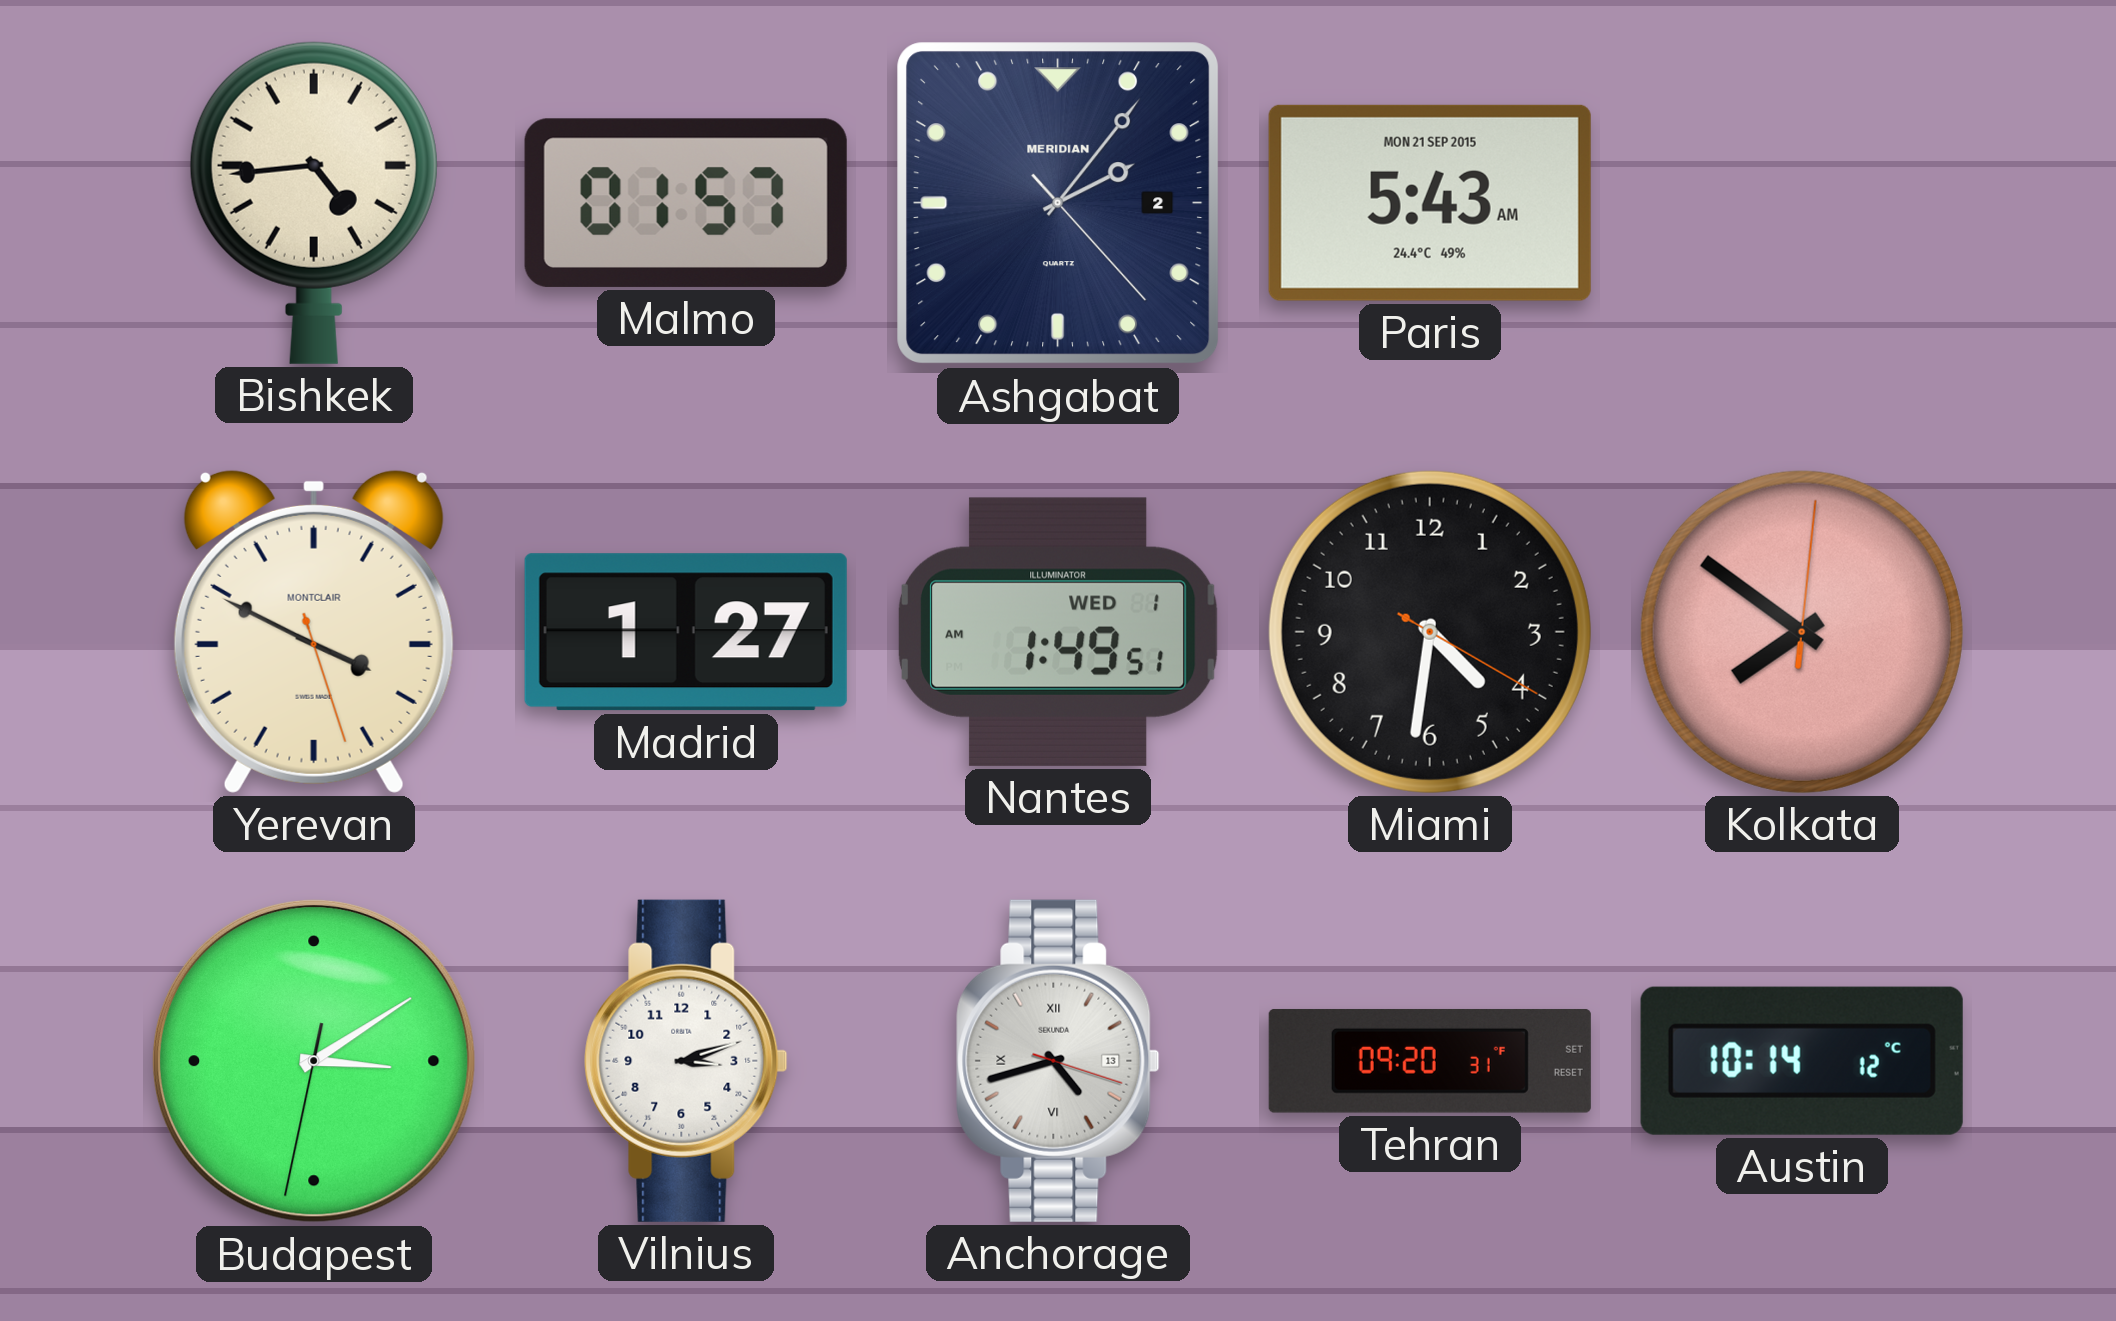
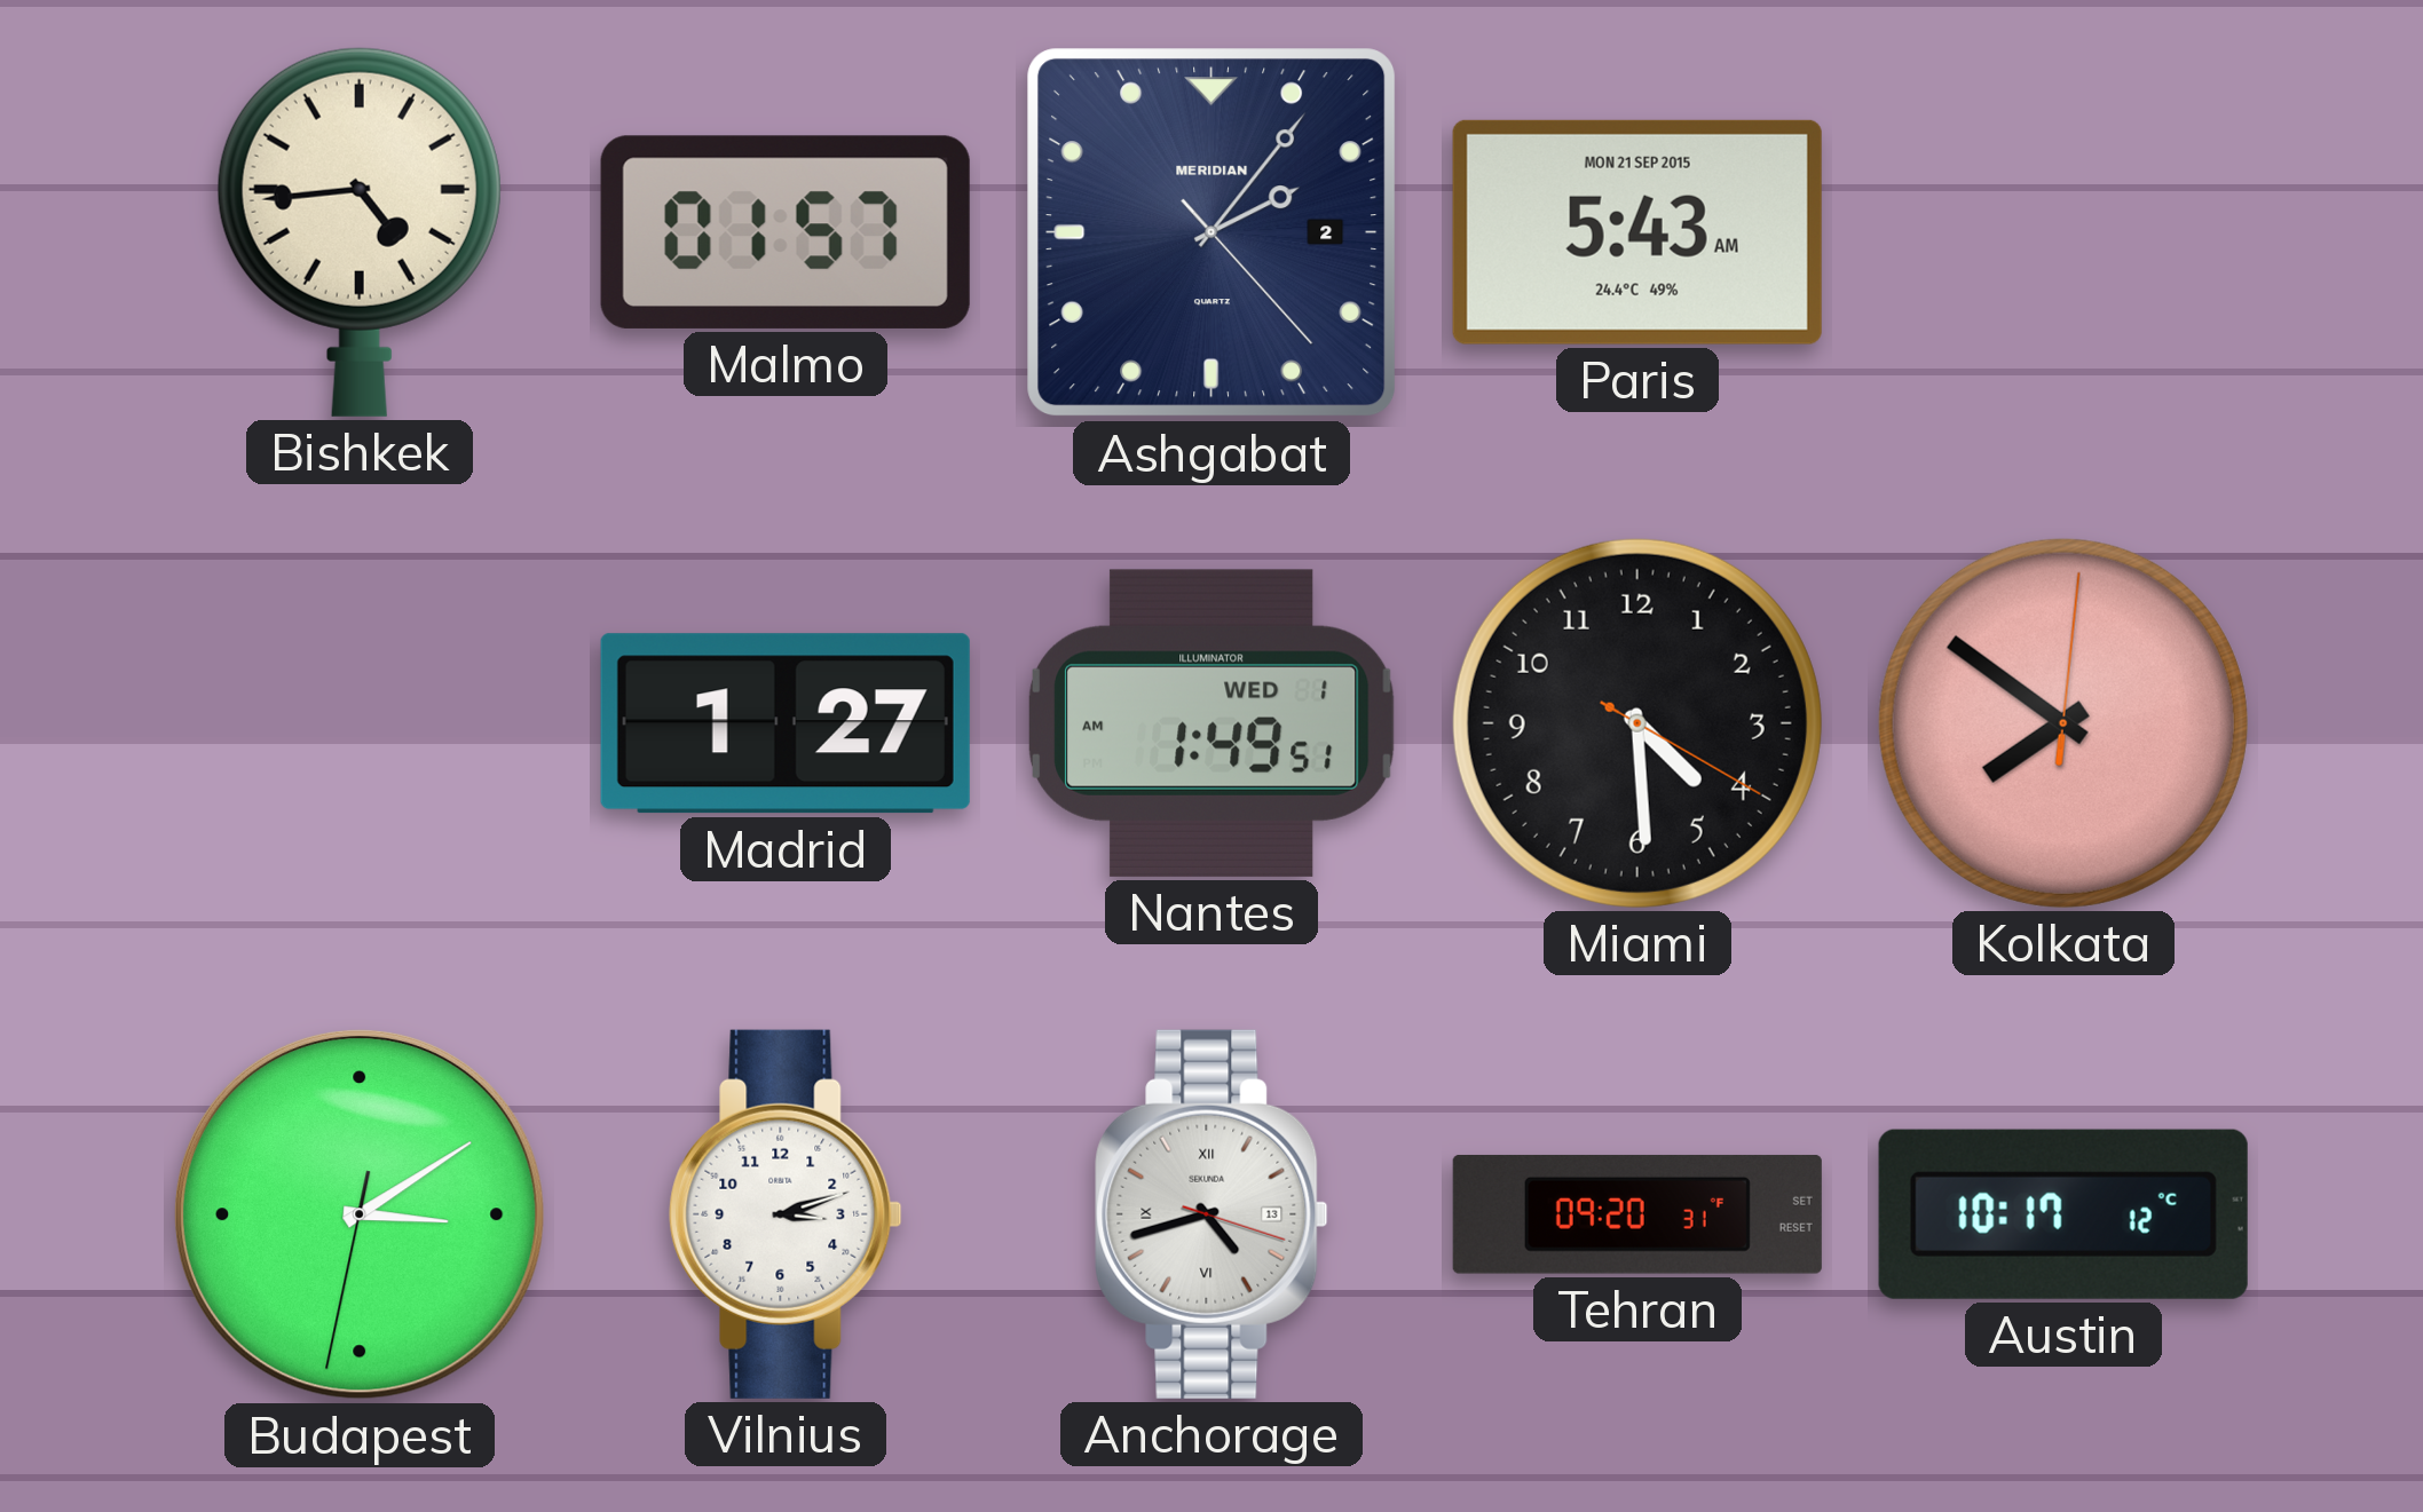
Yerevan: 3:49 -> none
Miami: 4:31 -> 4:29
Austin: 10:14 -> 10:17
